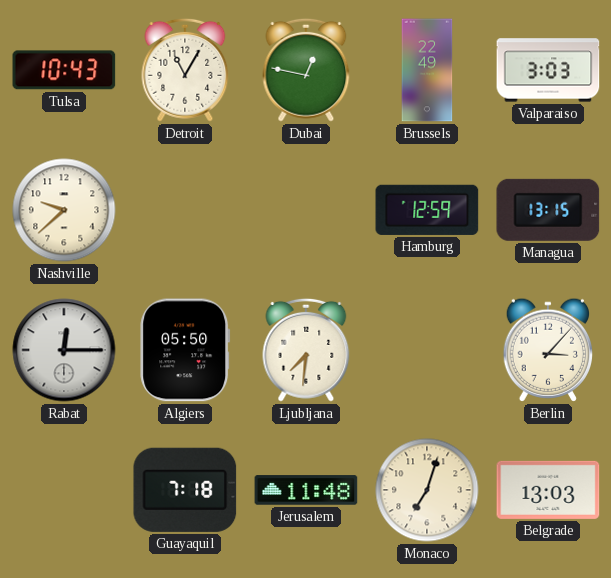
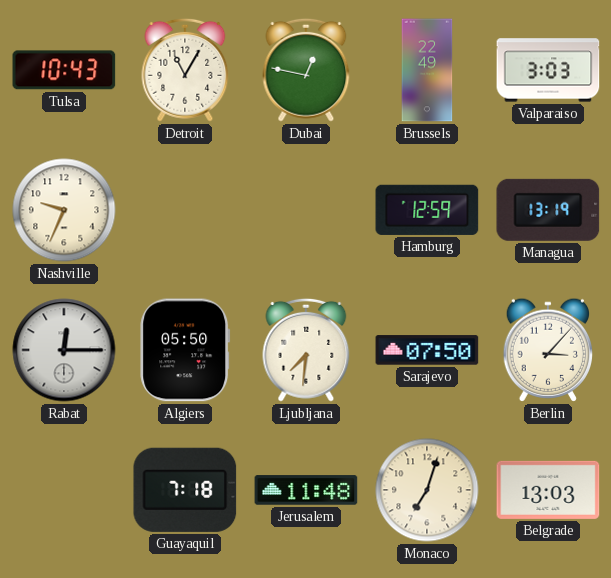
Nashville: 9:38 -> 9:34
Managua: 13:15 -> 13:19
Sarajevo: none -> 07:50
